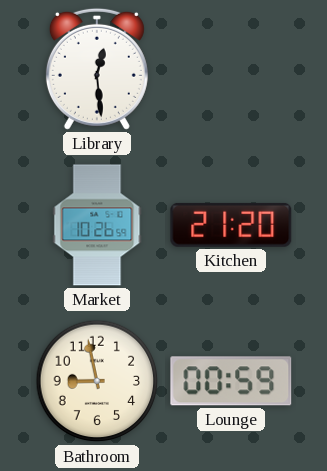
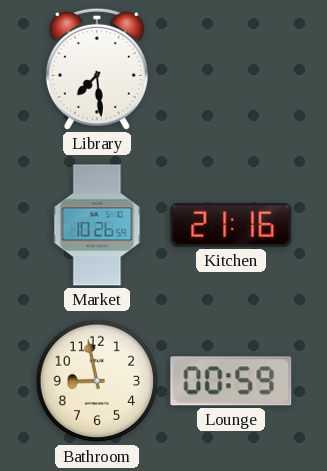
Library: 12:29 -> 7:29
Kitchen: 21:20 -> 21:16
